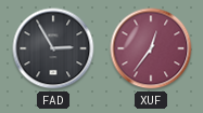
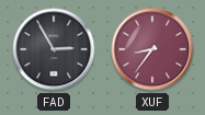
XUF: 12:36 -> 8:36
